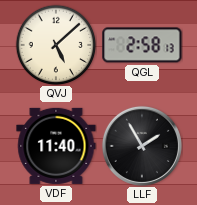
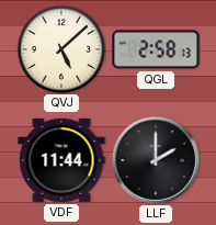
VDF: 11:40 -> 11:44
LLF: 1:55 -> 2:00
